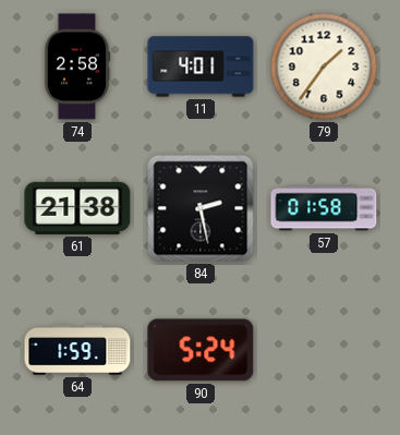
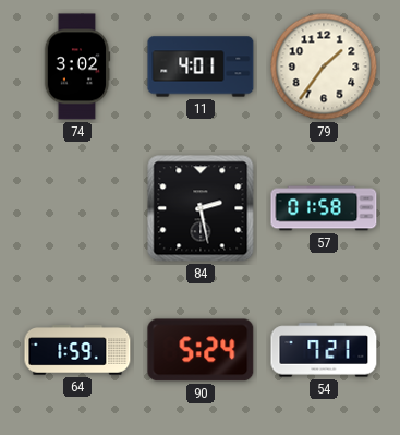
74: 2:58 -> 3:02
61: 21:38 -> none
54: none -> 7:21
